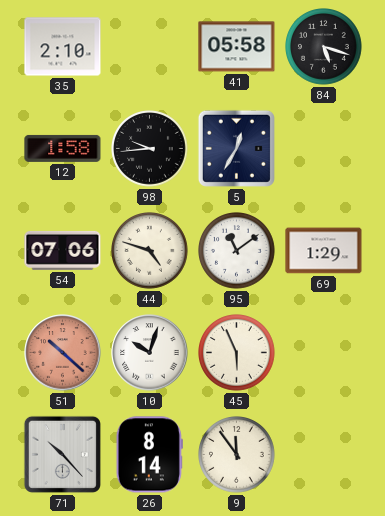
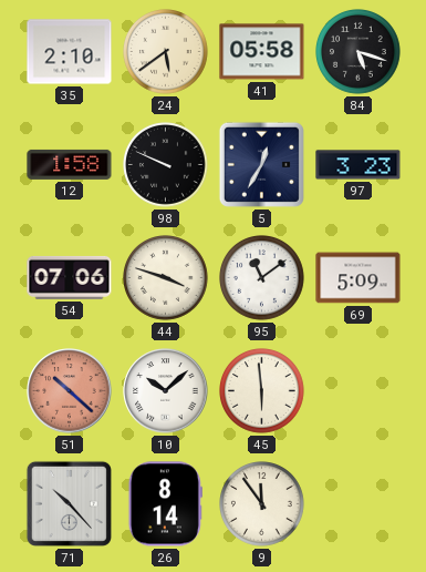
24: none -> 5:39
98: 9:44 -> 9:49
97: none -> 3:23
44: 4:48 -> 3:48
69: 1:29 -> 5:09
10: 10:03 -> 10:08
45: 5:56 -> 5:59
